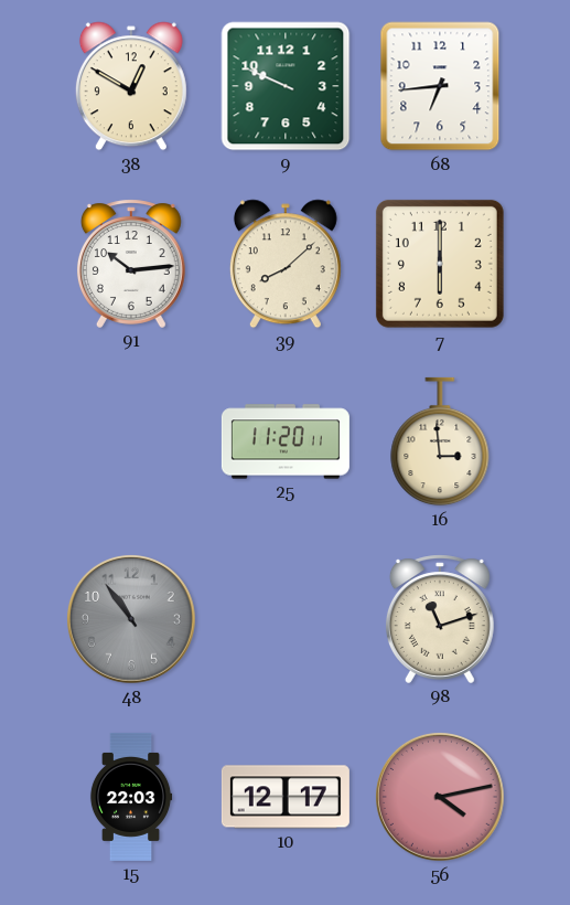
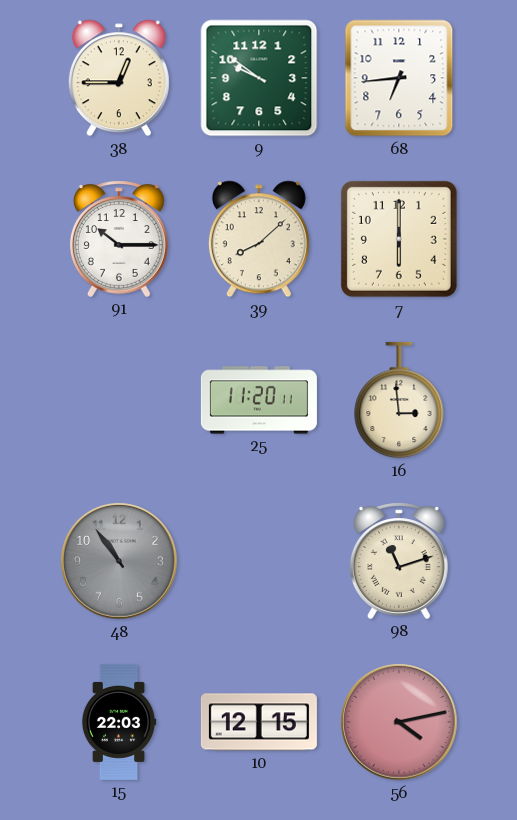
38: 12:50 -> 12:45
9: 9:49 -> 9:51
91: 10:14 -> 10:15
10: 12:17 -> 12:15
